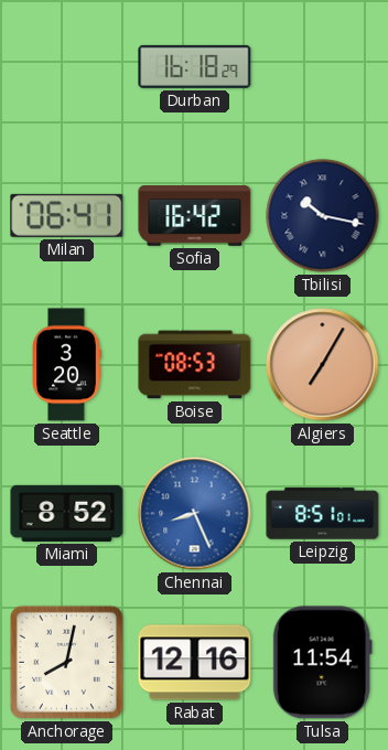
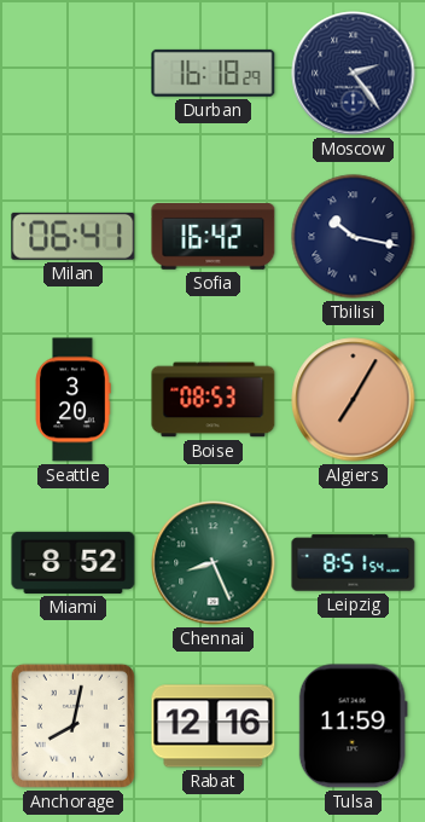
Moscow: none -> 2:24
Chennai dial: blue -> green
Leipzig: 8:51:01 -> 8:51:54
Tulsa: 11:54 -> 11:59
